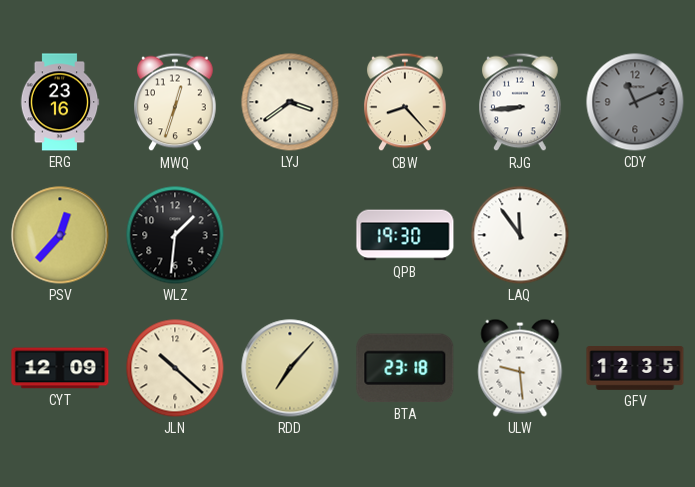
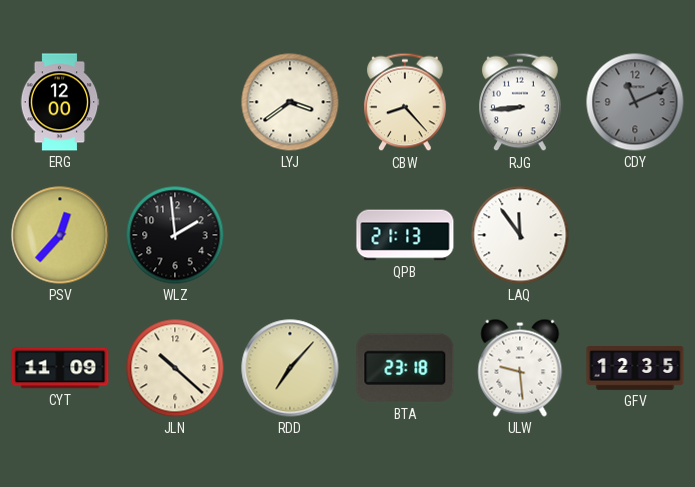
ERG: 23:16 -> 12:00
MWQ: 12:33 -> none
WLZ: 1:31 -> 1:59
QPB: 19:30 -> 21:13
CYT: 12:09 -> 11:09
